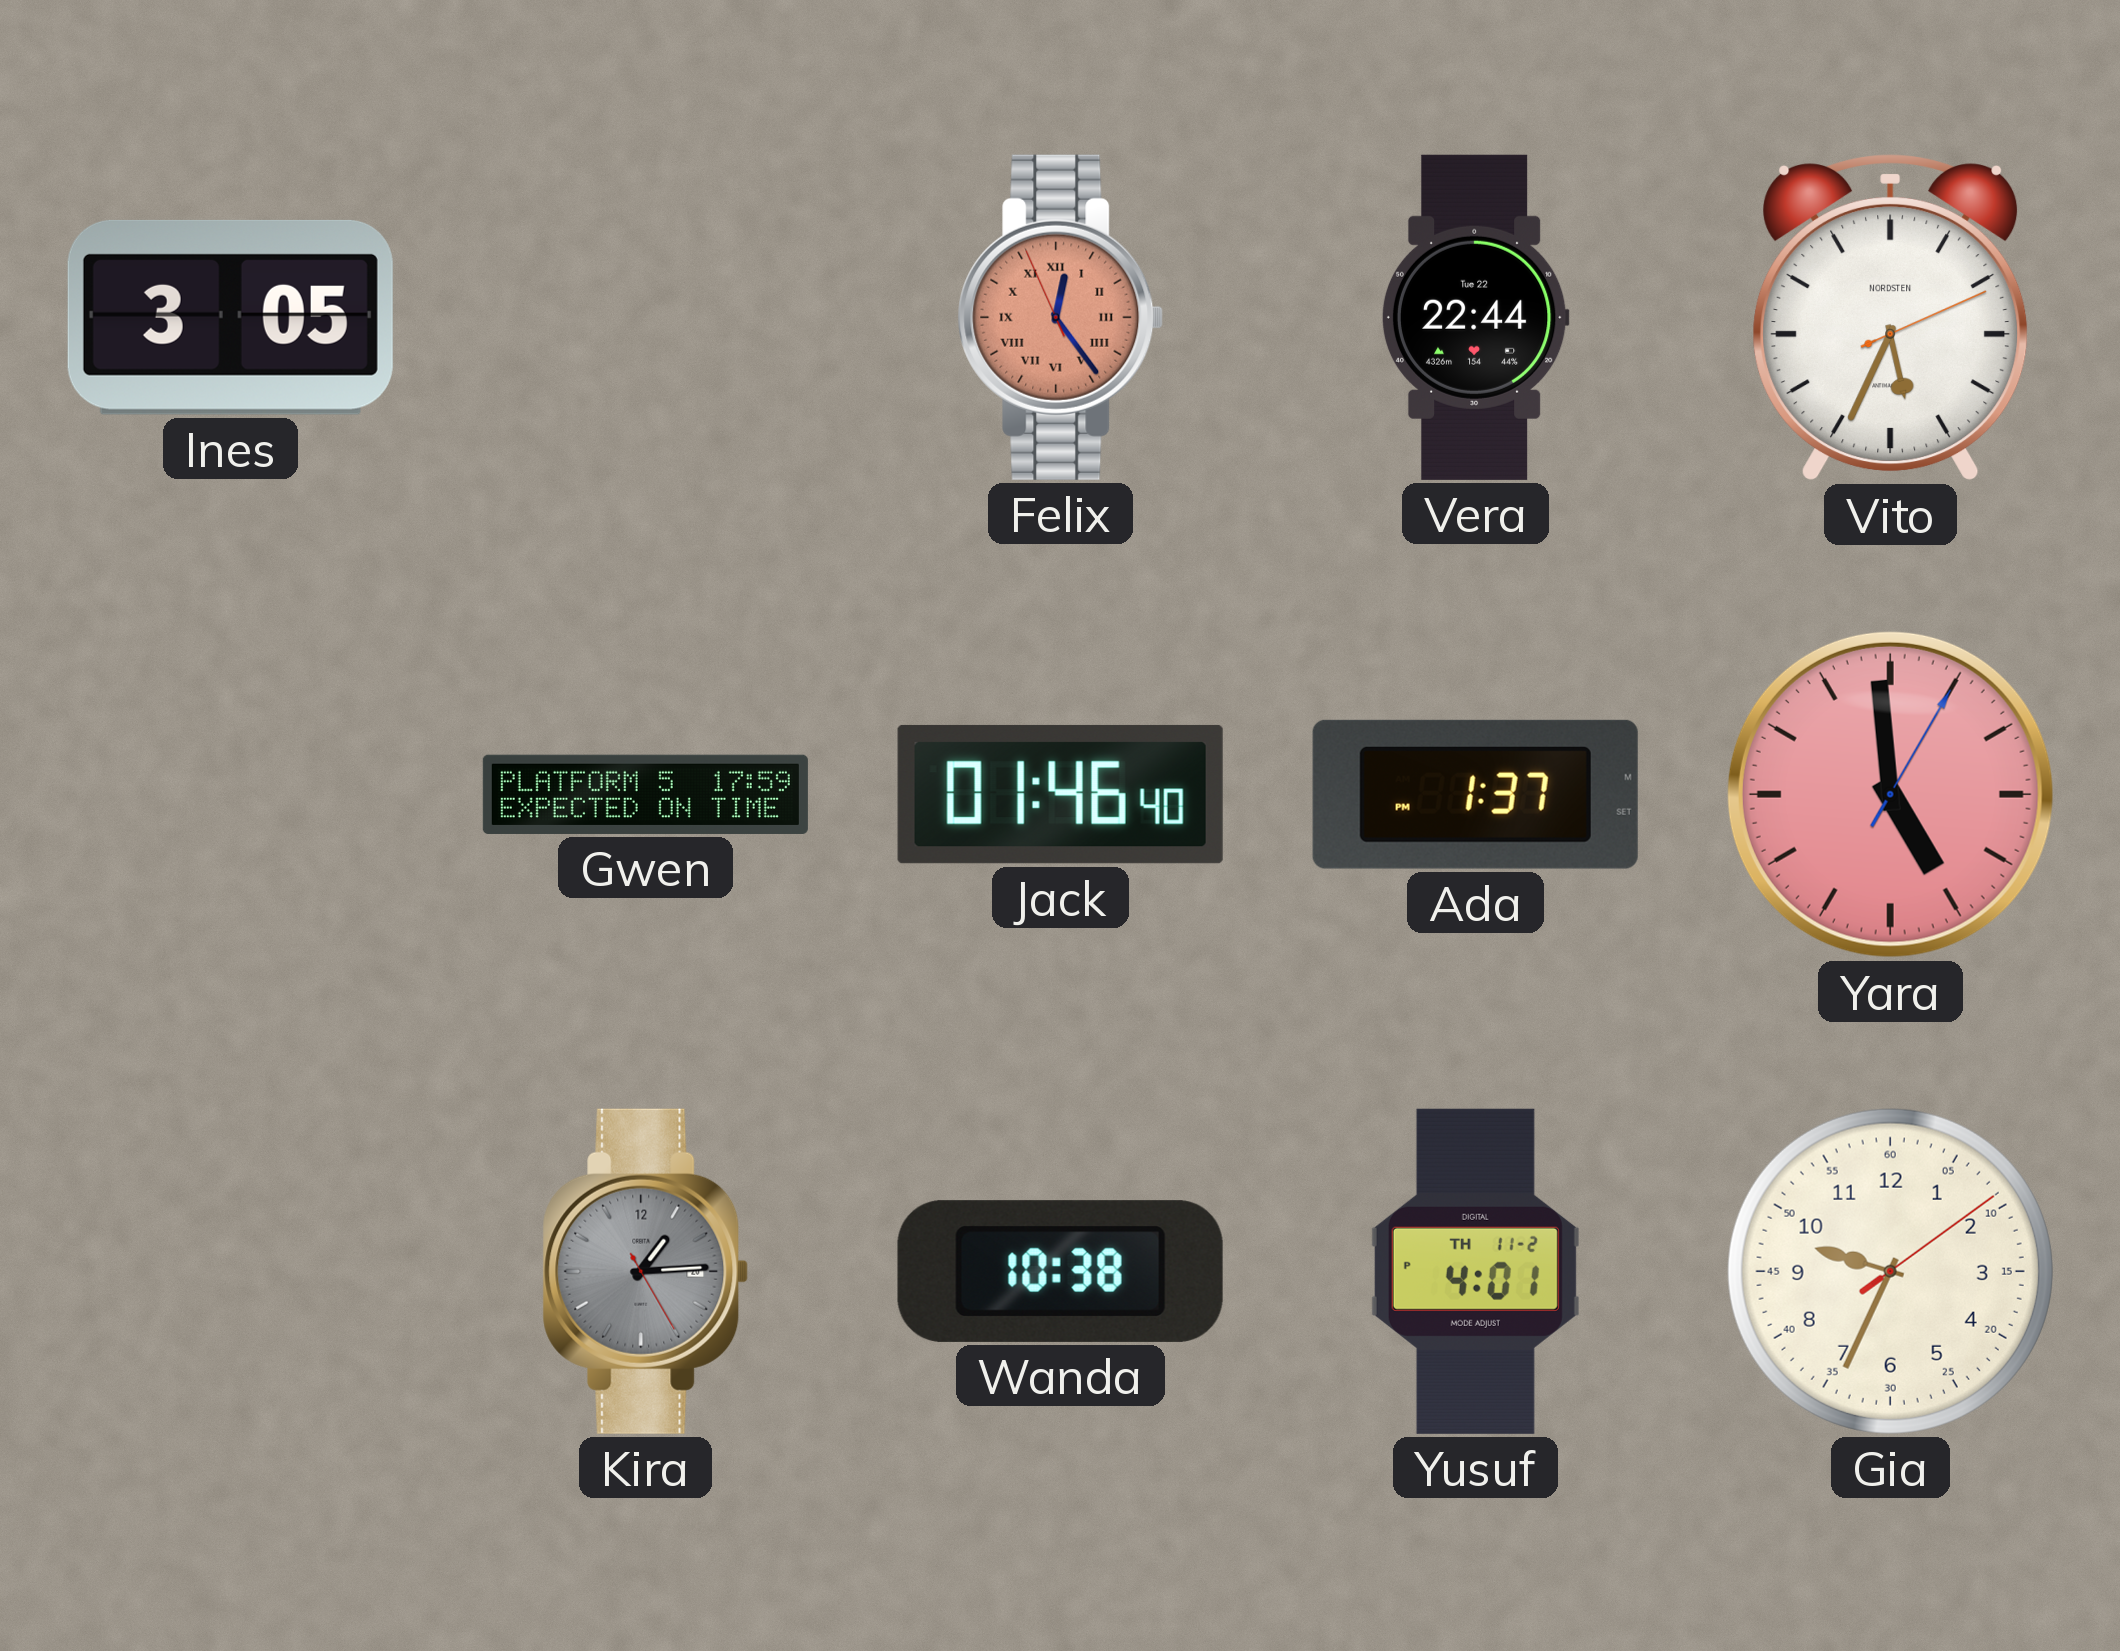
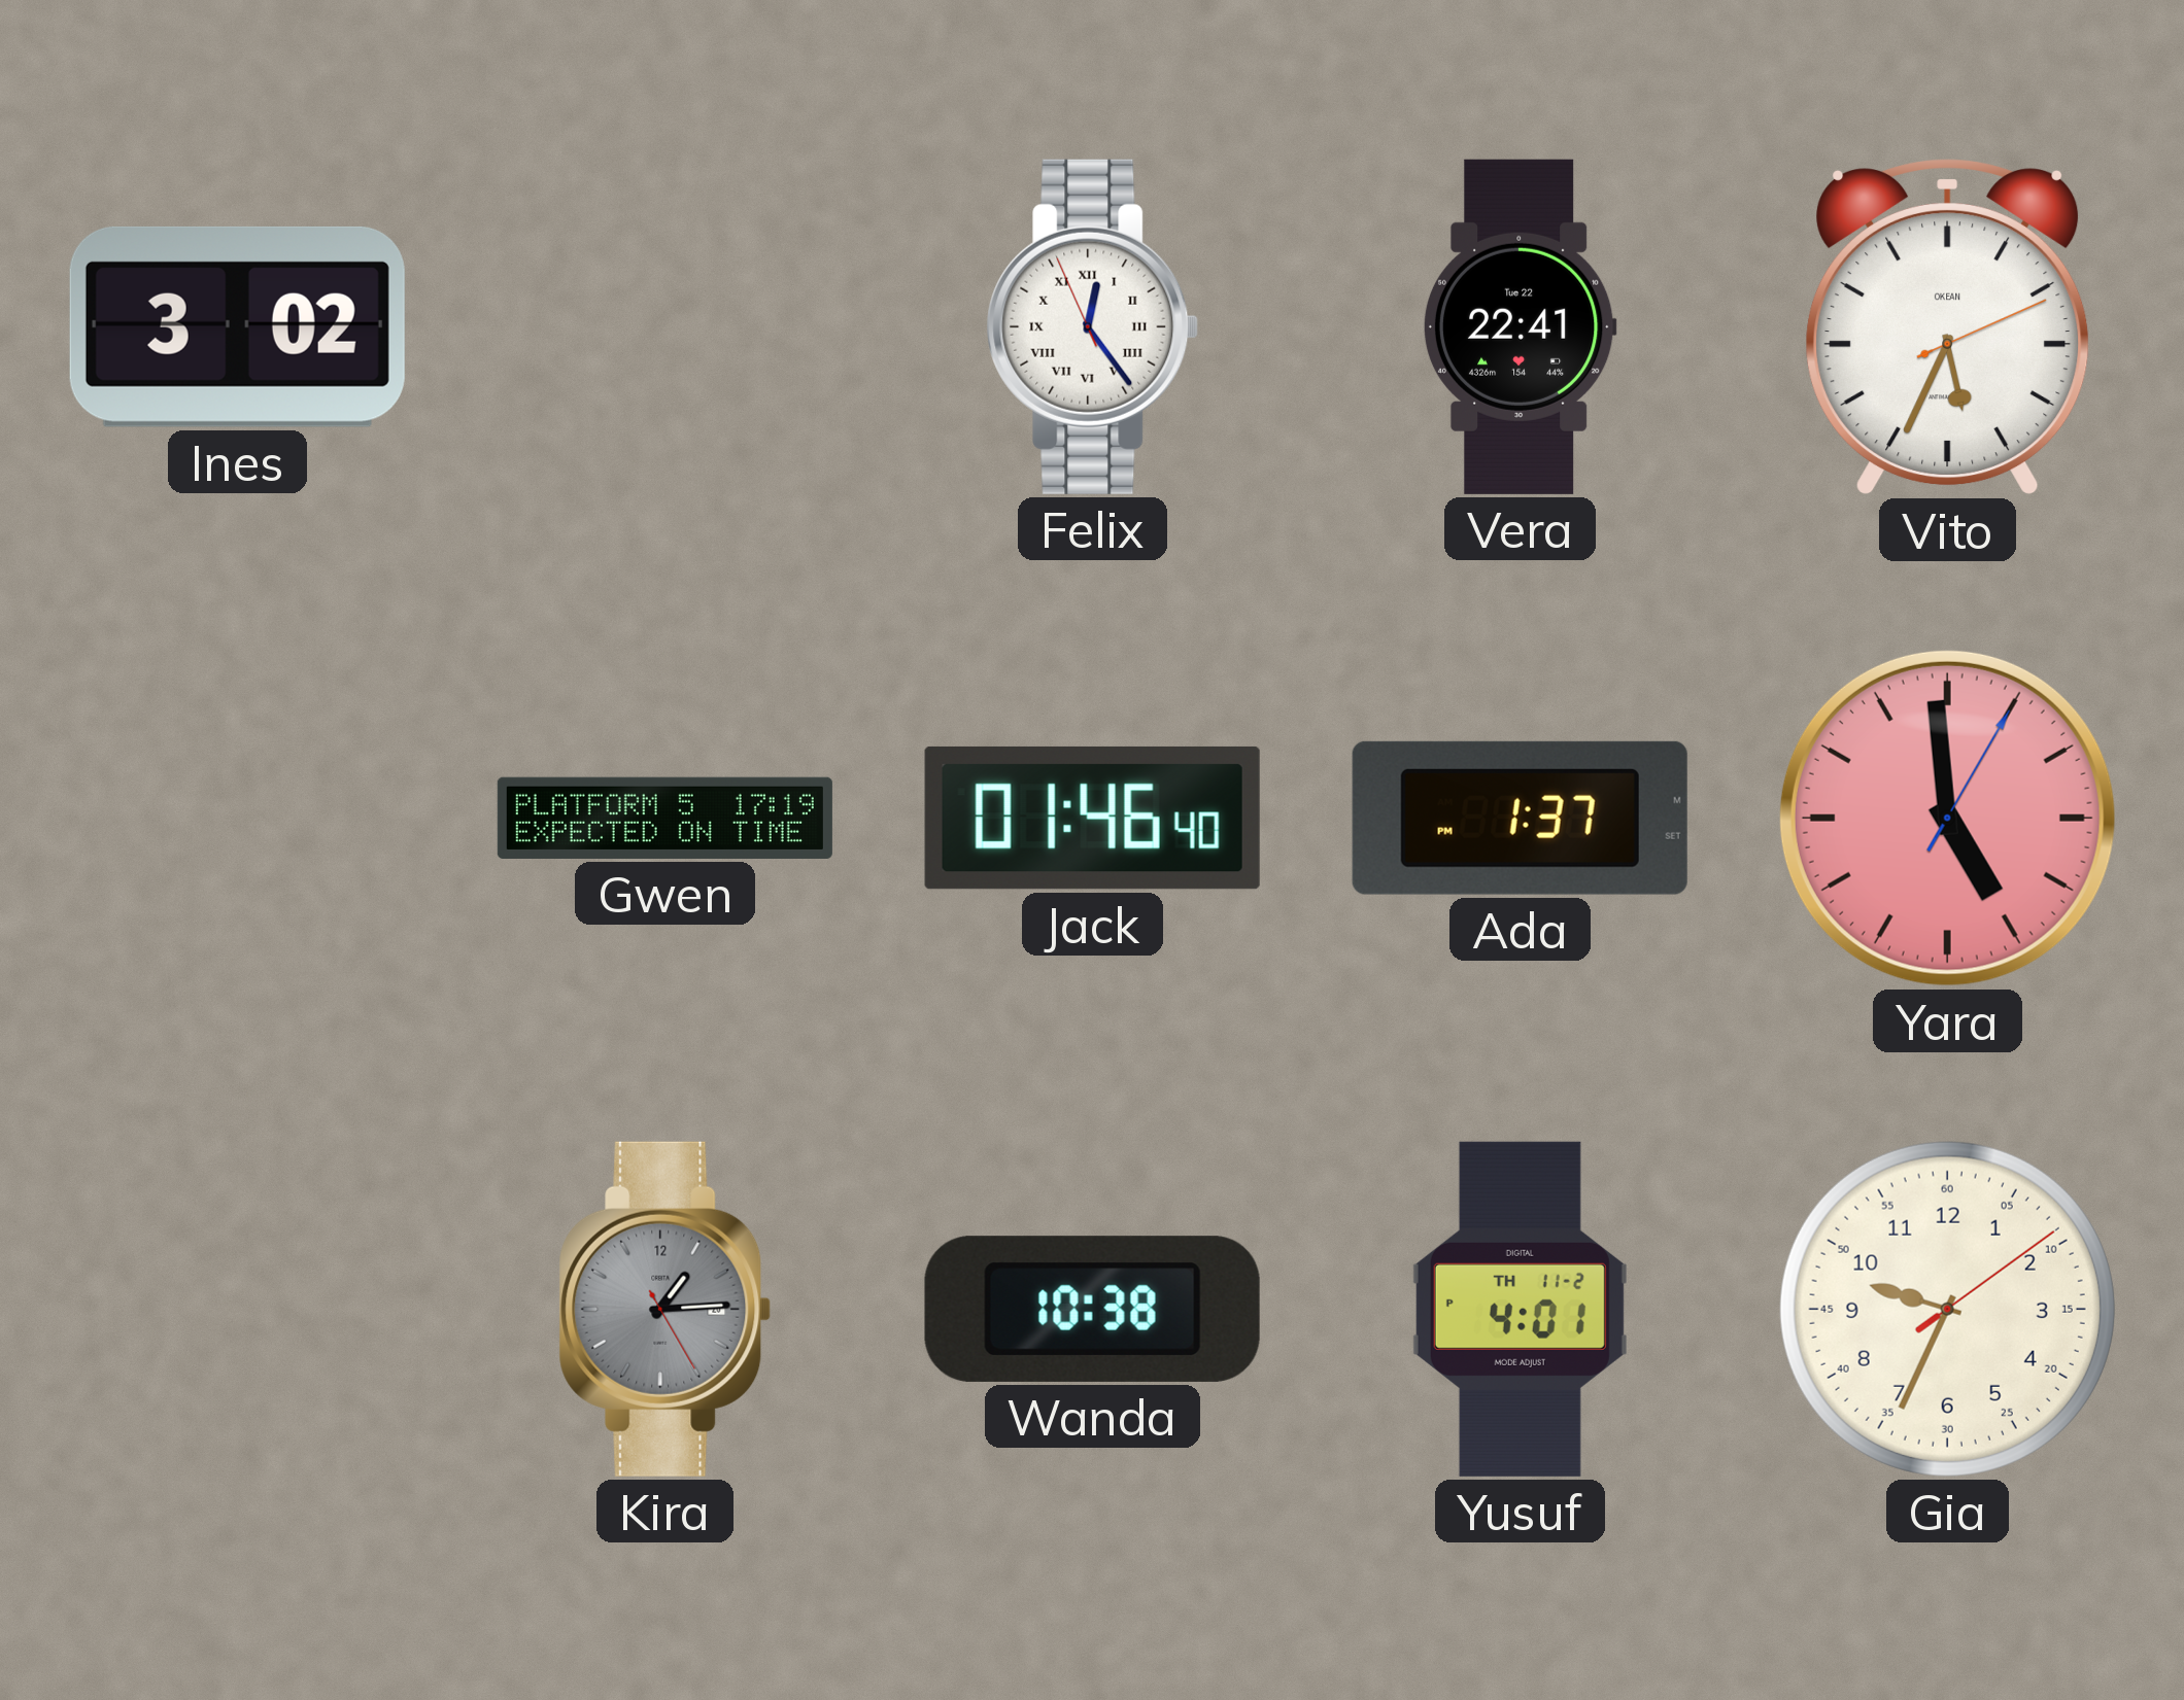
Ines: 3:05 -> 3:02
Felix dial: salmon -> white
Vera: 22:44 -> 22:41
Vito brand: NORDSTEN -> OKEAN
Gwen: 17:59 -> 17:19
